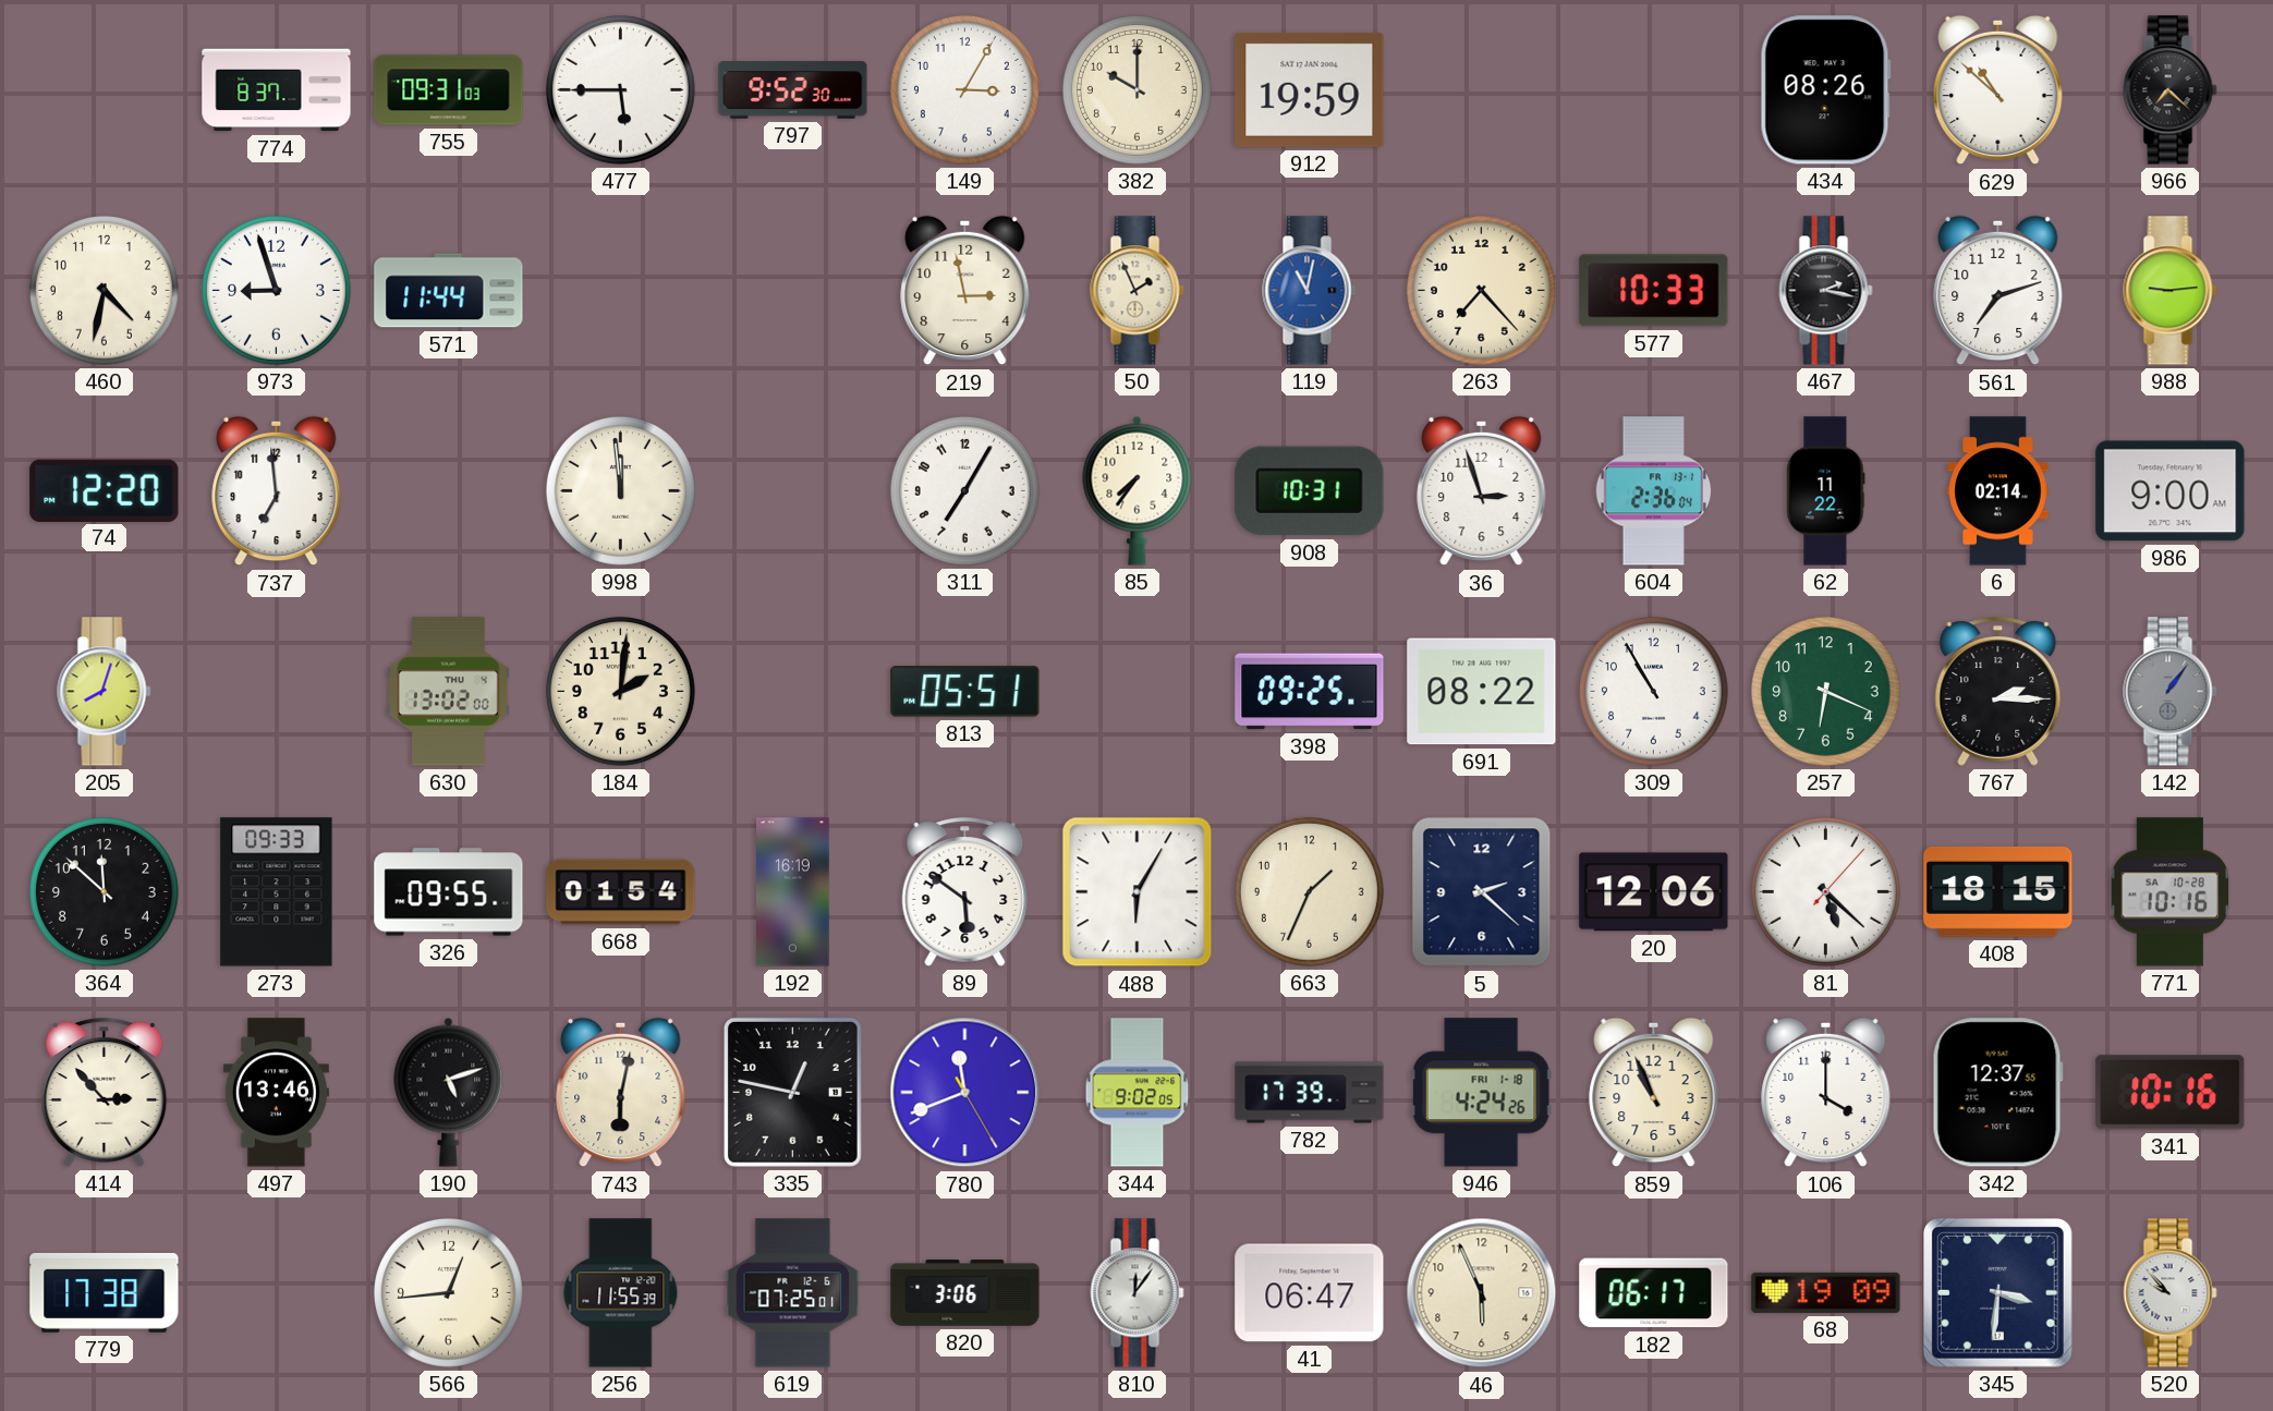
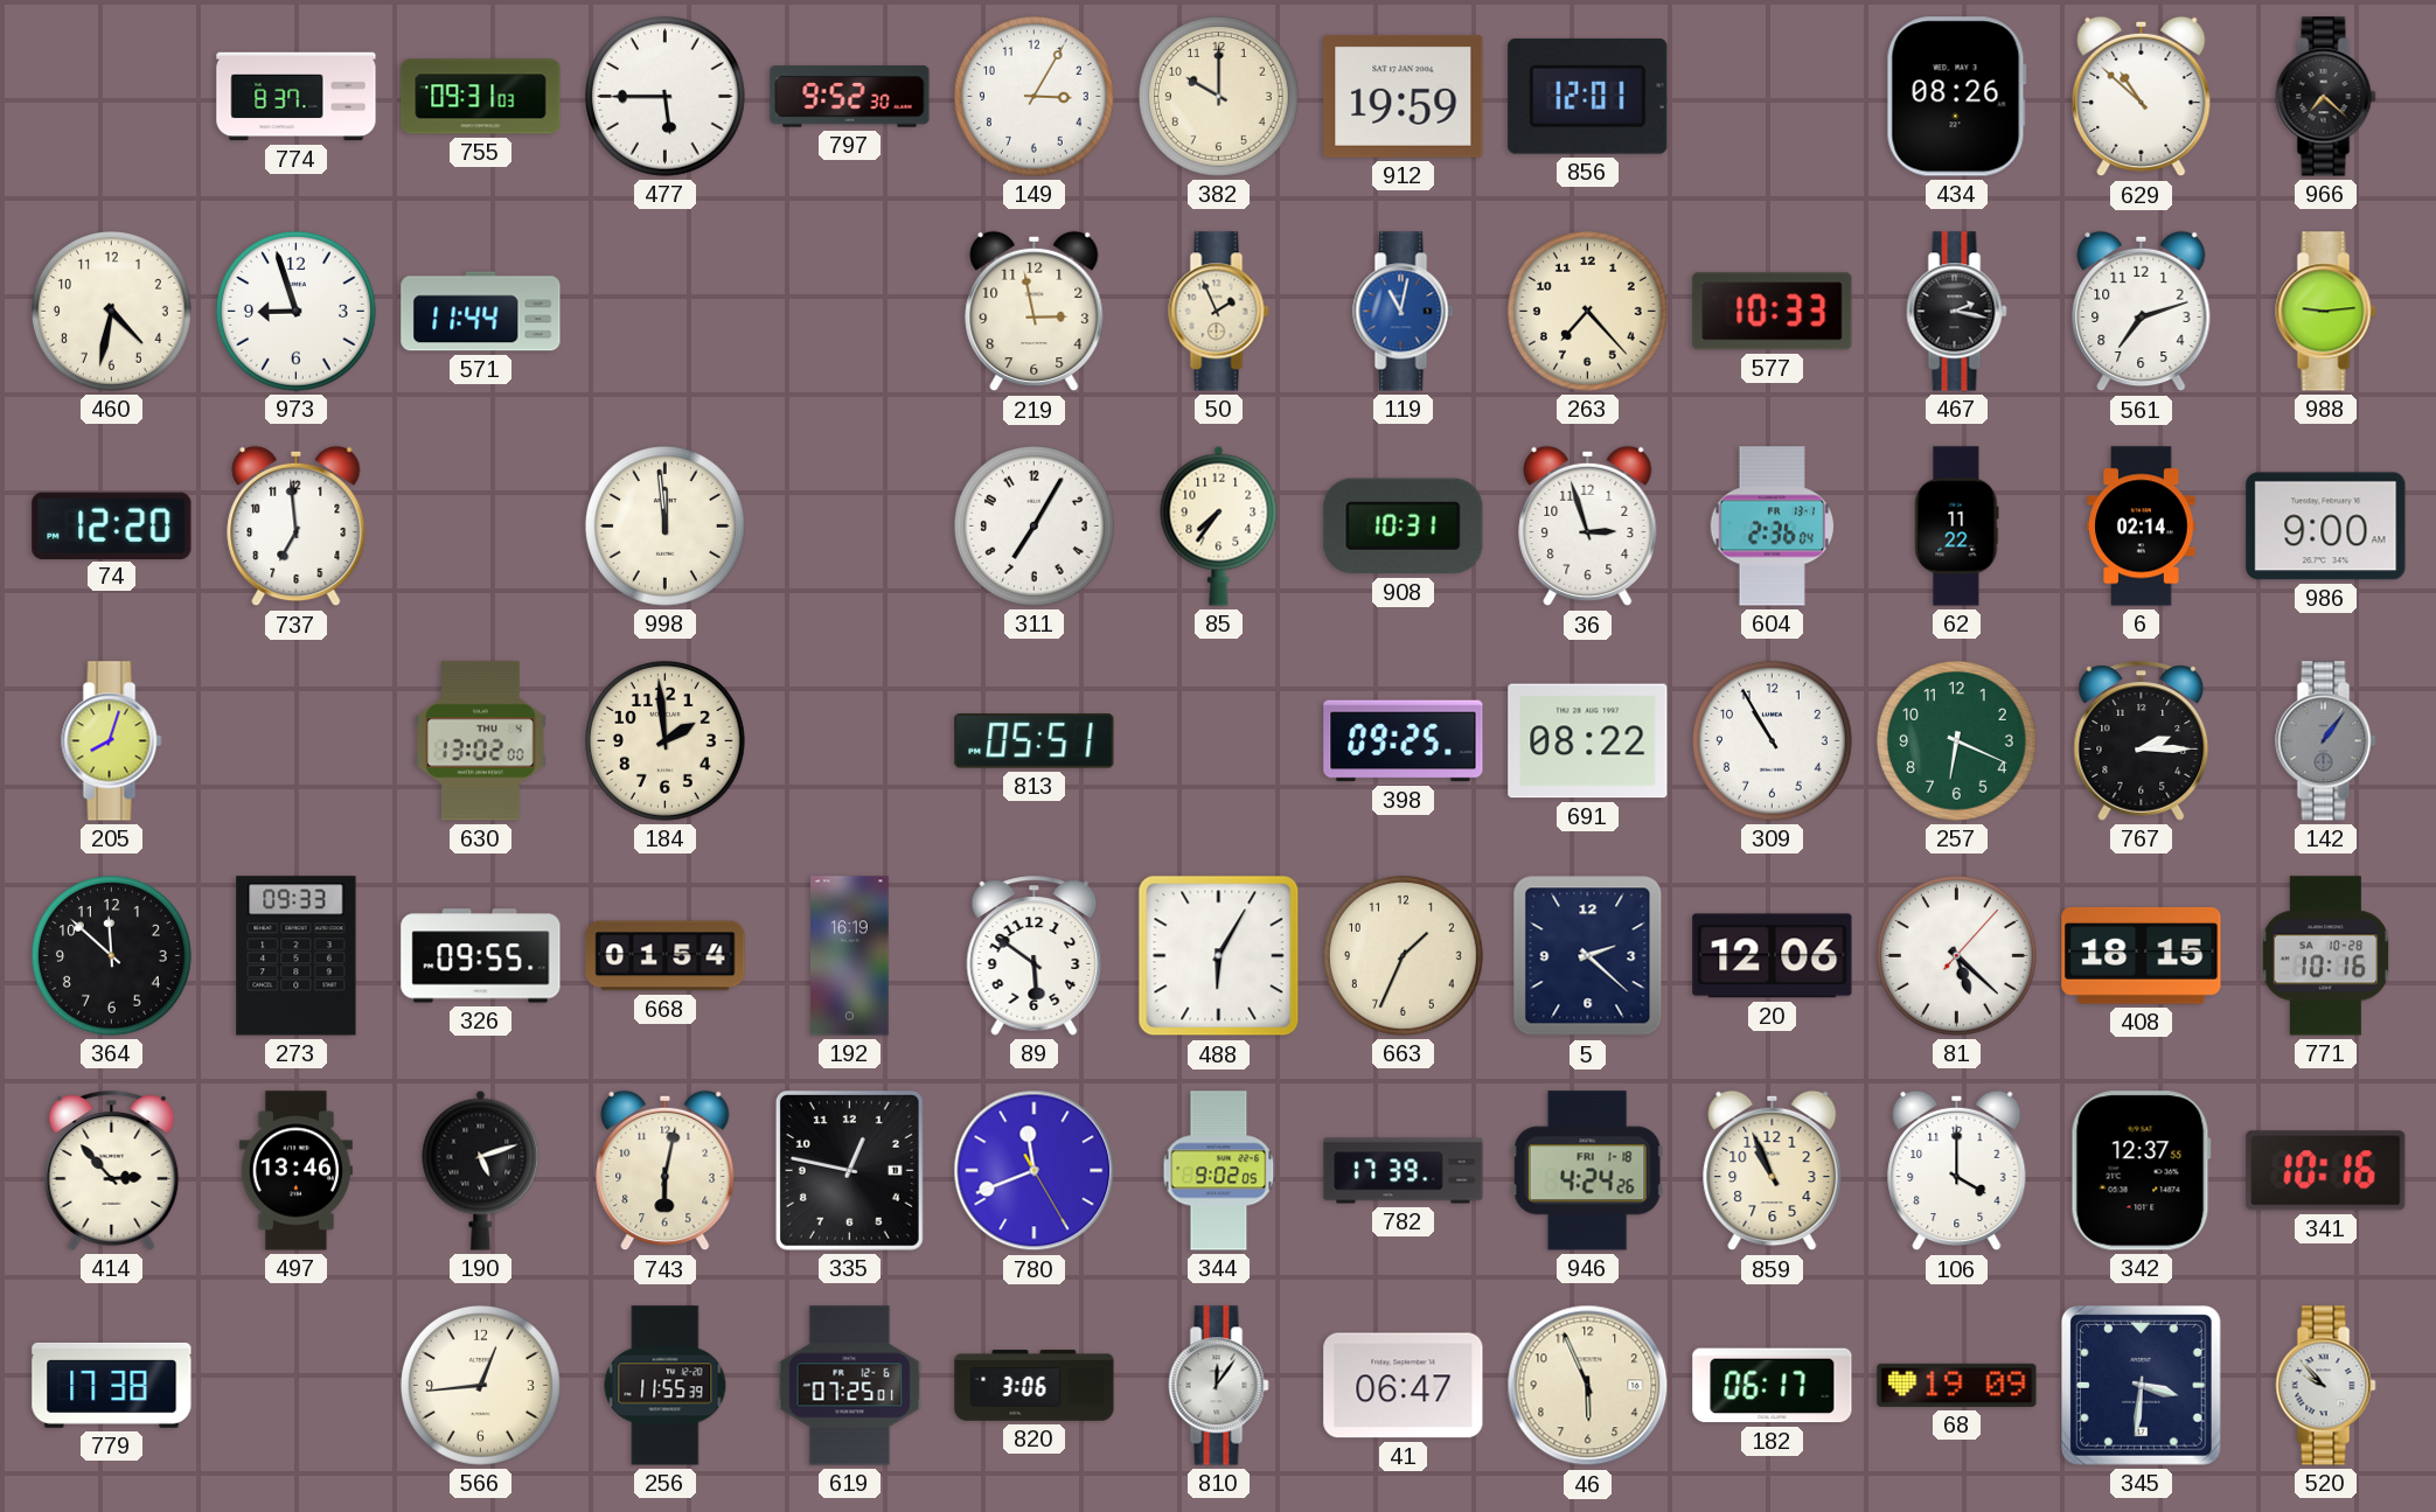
856: none -> 12:01
184: 2:01 -> 1:59
